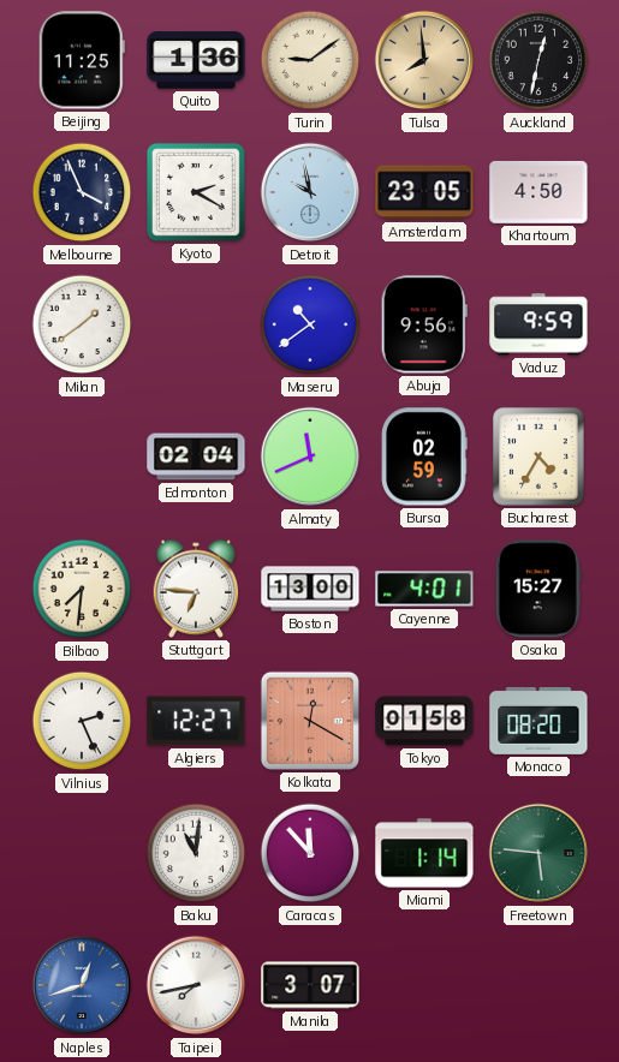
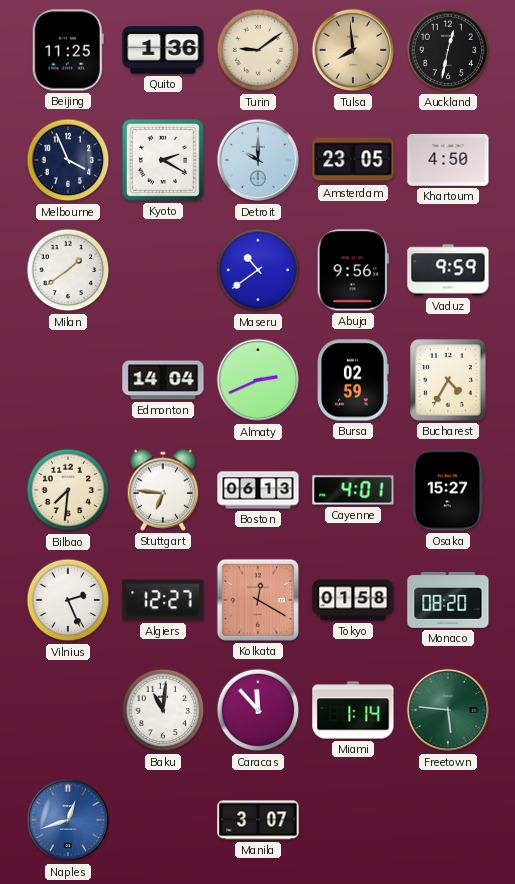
Detroit: 9:58 -> 10:00
Edmonton: 02:04 -> 14:04
Almaty: 11:41 -> 2:41
Boston: 13:00 -> 06:13
Taipei: 7:43 -> none
